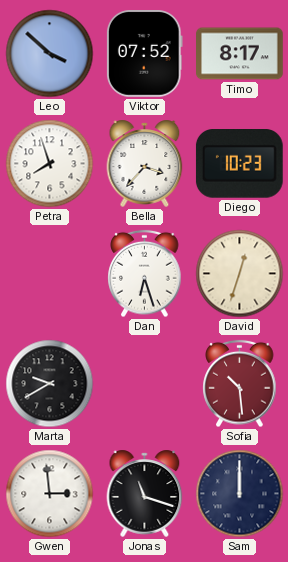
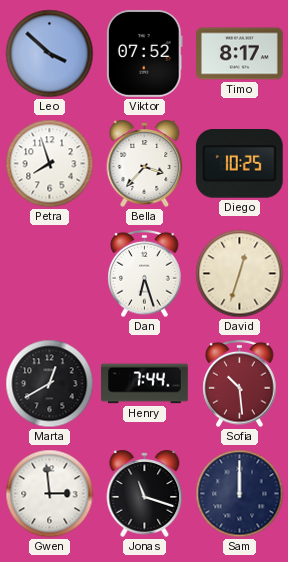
Diego: 10:23 -> 10:25
Marta: 9:40 -> 12:40
Henry: none -> 7:44
